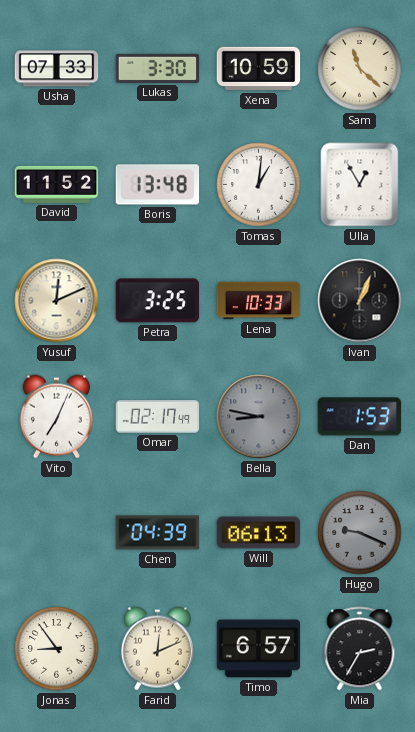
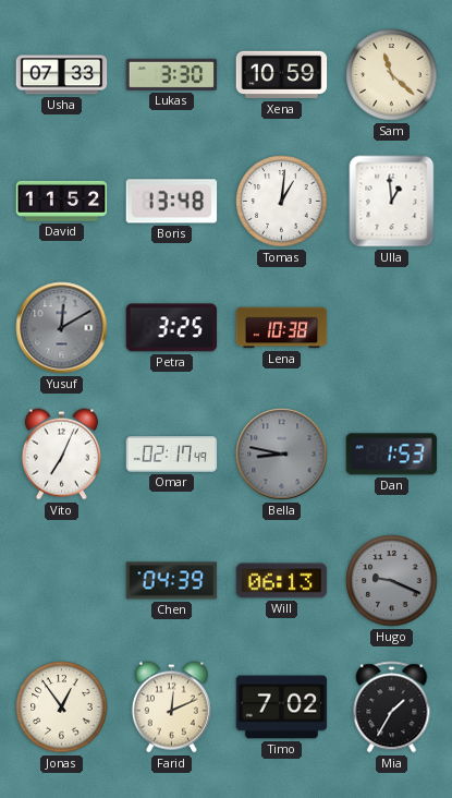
Ulla: 12:55 -> 12:59
Yusuf: 12:11 -> 12:10
Yusuf dial: cream -> grey
Lena: 10:33 -> 10:38
Ivan: 1:04 -> none
Jonas: 8:54 -> 12:54
Timo: 6:57 -> 7:02
Mia: 2:35 -> 1:35
